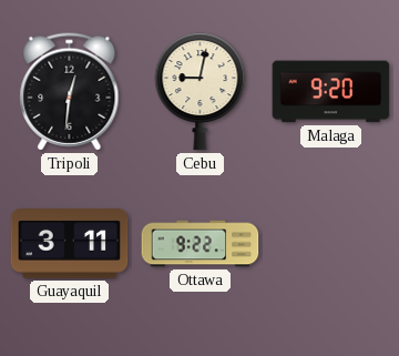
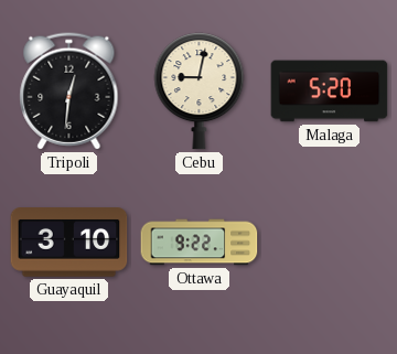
Malaga: 9:20 -> 5:20
Guayaquil: 3:11 -> 3:10
